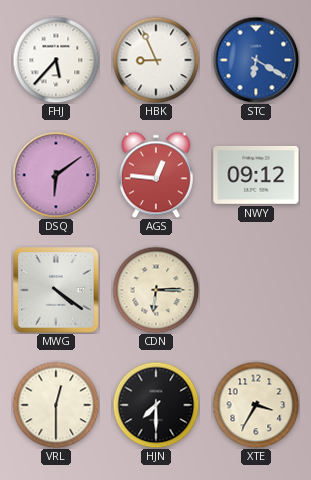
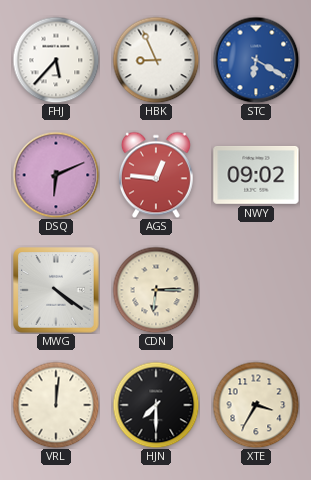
DSQ: 6:09 -> 6:11
NWY: 09:12 -> 09:02
VRL: 12:30 -> 12:01
